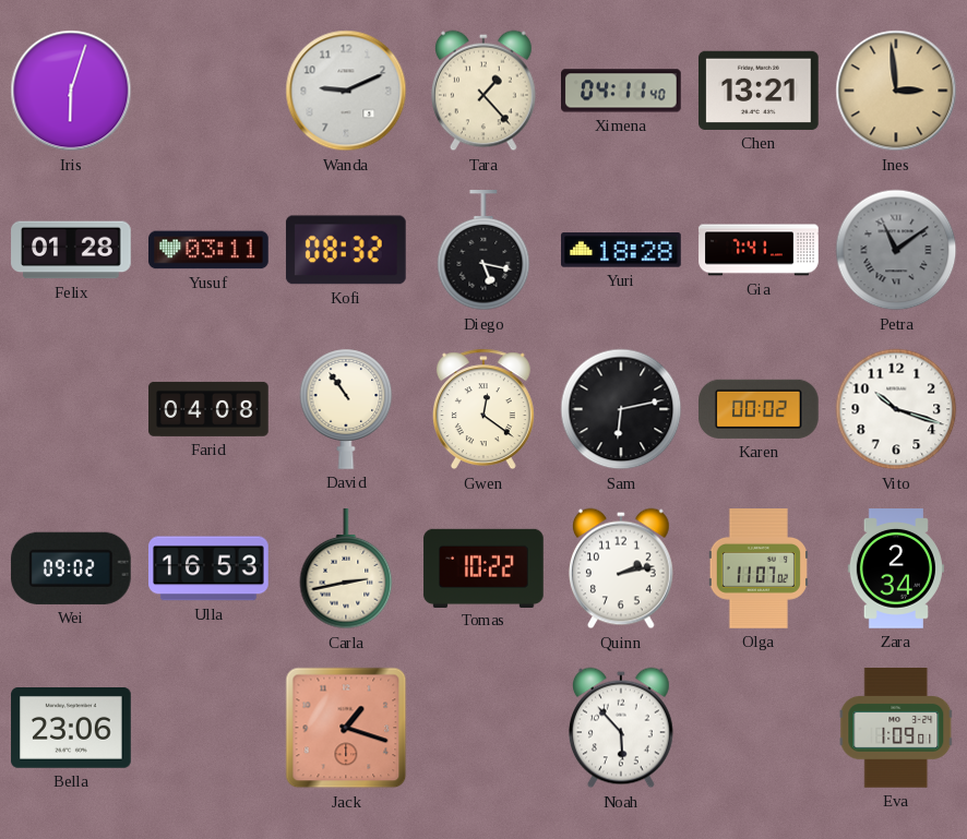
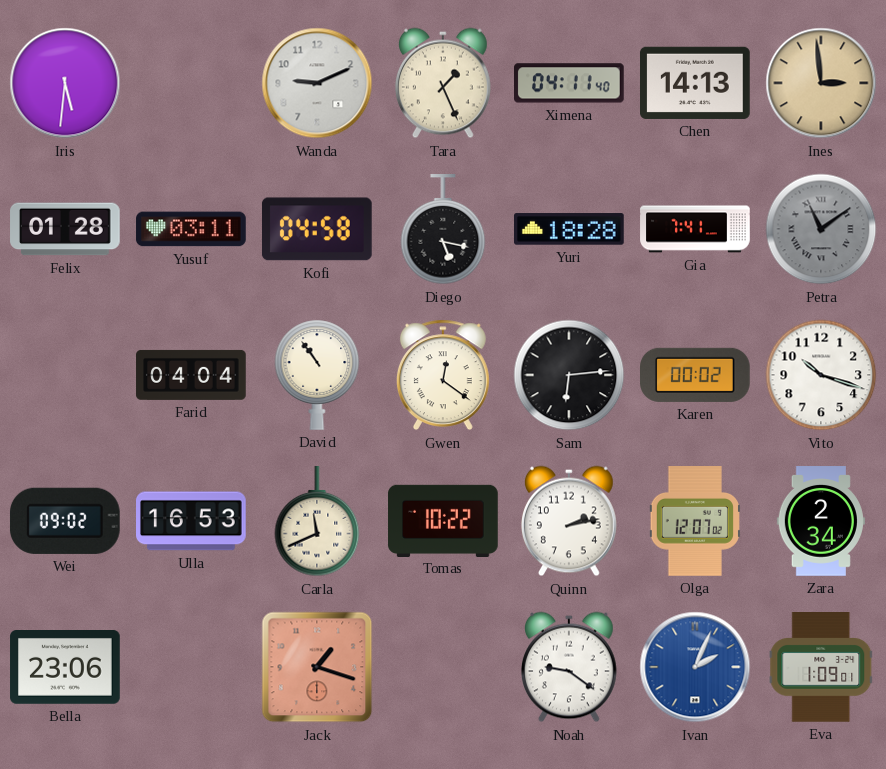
Iris: 6:03 -> 5:31
Tara: 1:23 -> 1:26
Chen: 13:21 -> 14:13
Kofi: 08:32 -> 04:58
Farid: 04:08 -> 04:04
Sam: 6:13 -> 6:14
Carla: 2:43 -> 11:41
Olga: 11:07 -> 12:07
Noah: 5:53 -> 9:21
Ivan: none -> 2:04
